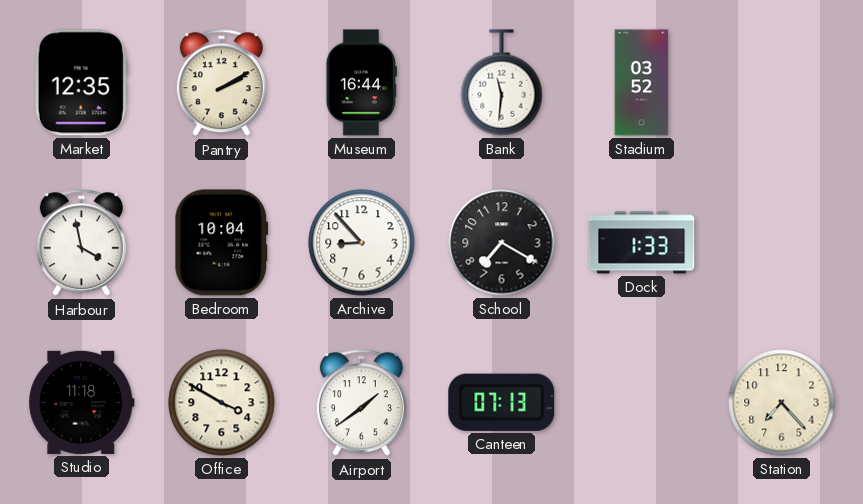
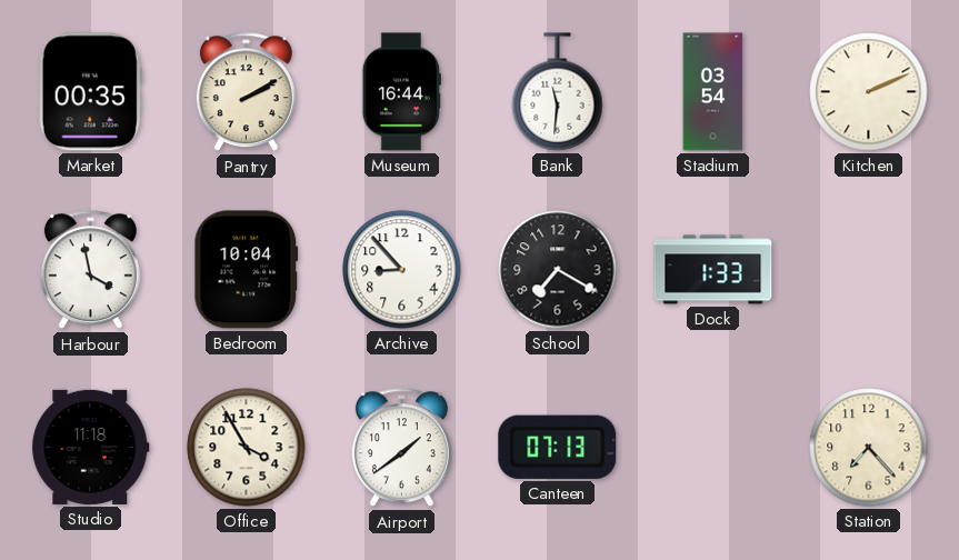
Market: 12:35 -> 00:35
Stadium: 03:52 -> 03:54
Kitchen: none -> 2:11
Office: 3:50 -> 3:55
